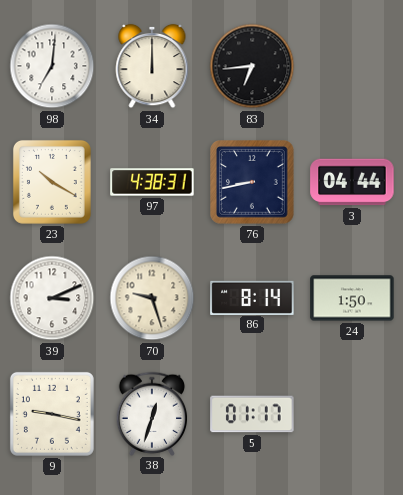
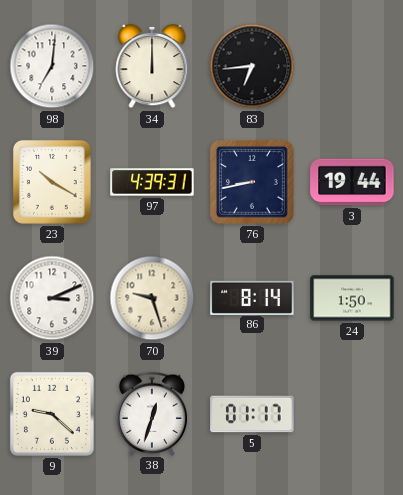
97: 4:38 -> 4:39
3: 04:44 -> 19:44
9: 9:17 -> 9:22
